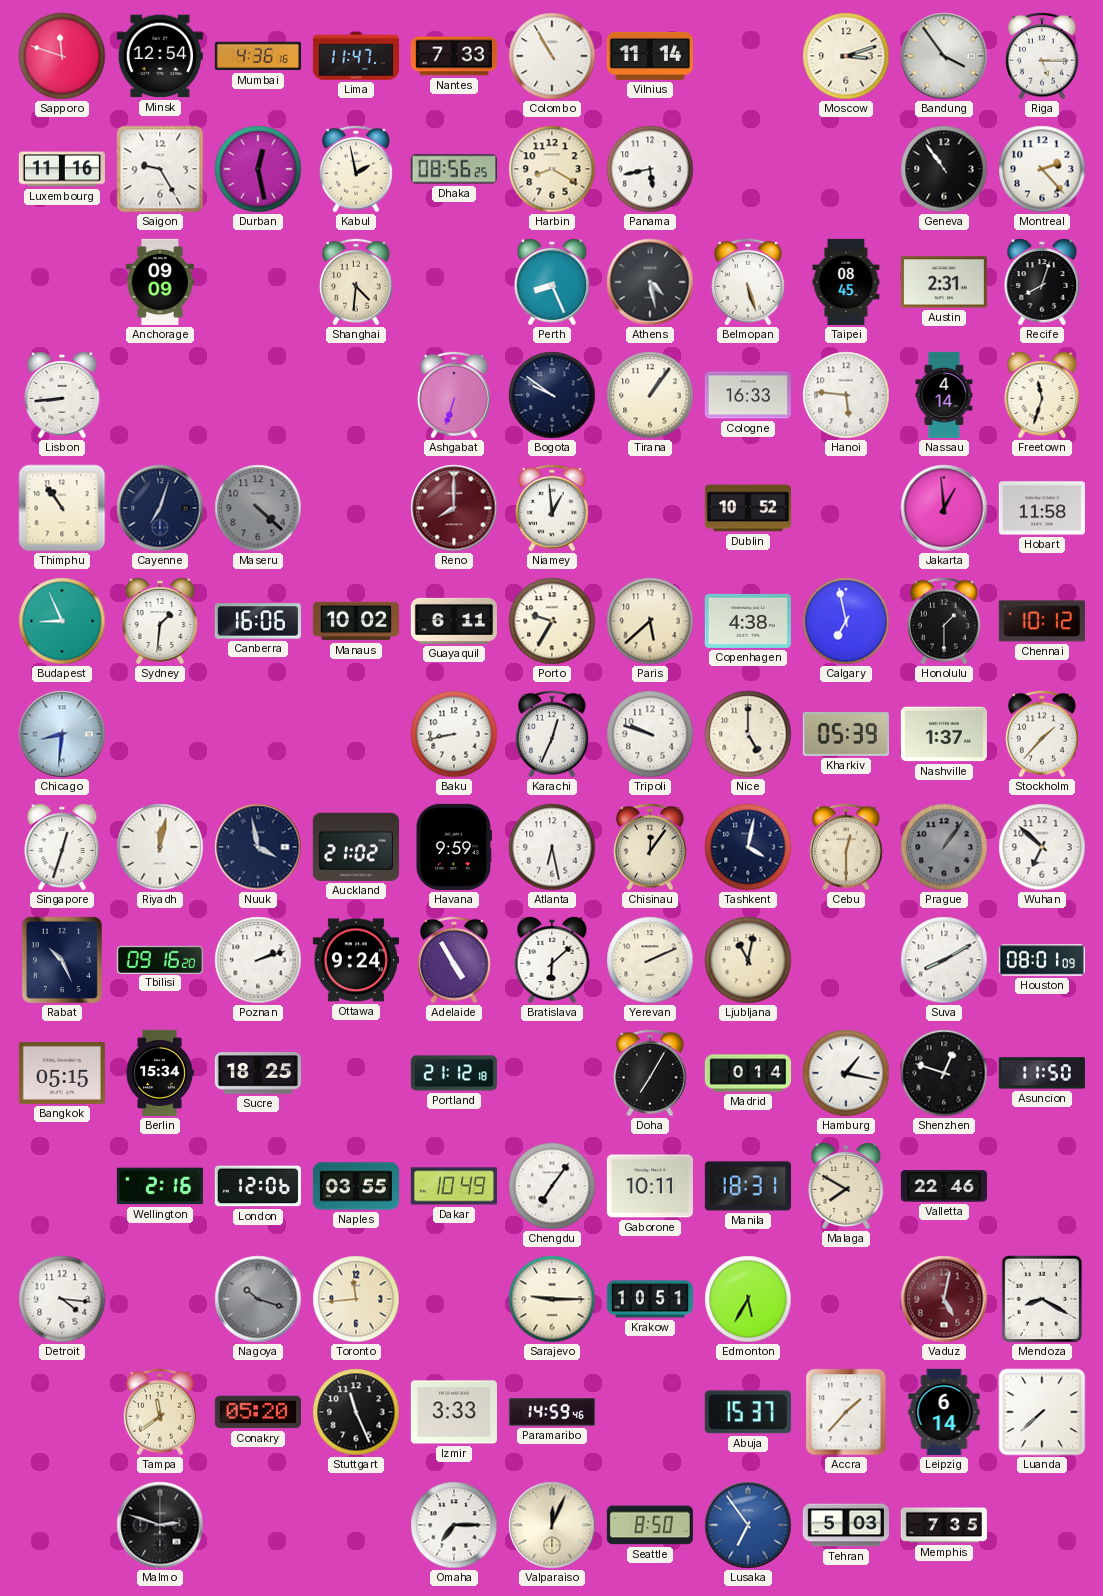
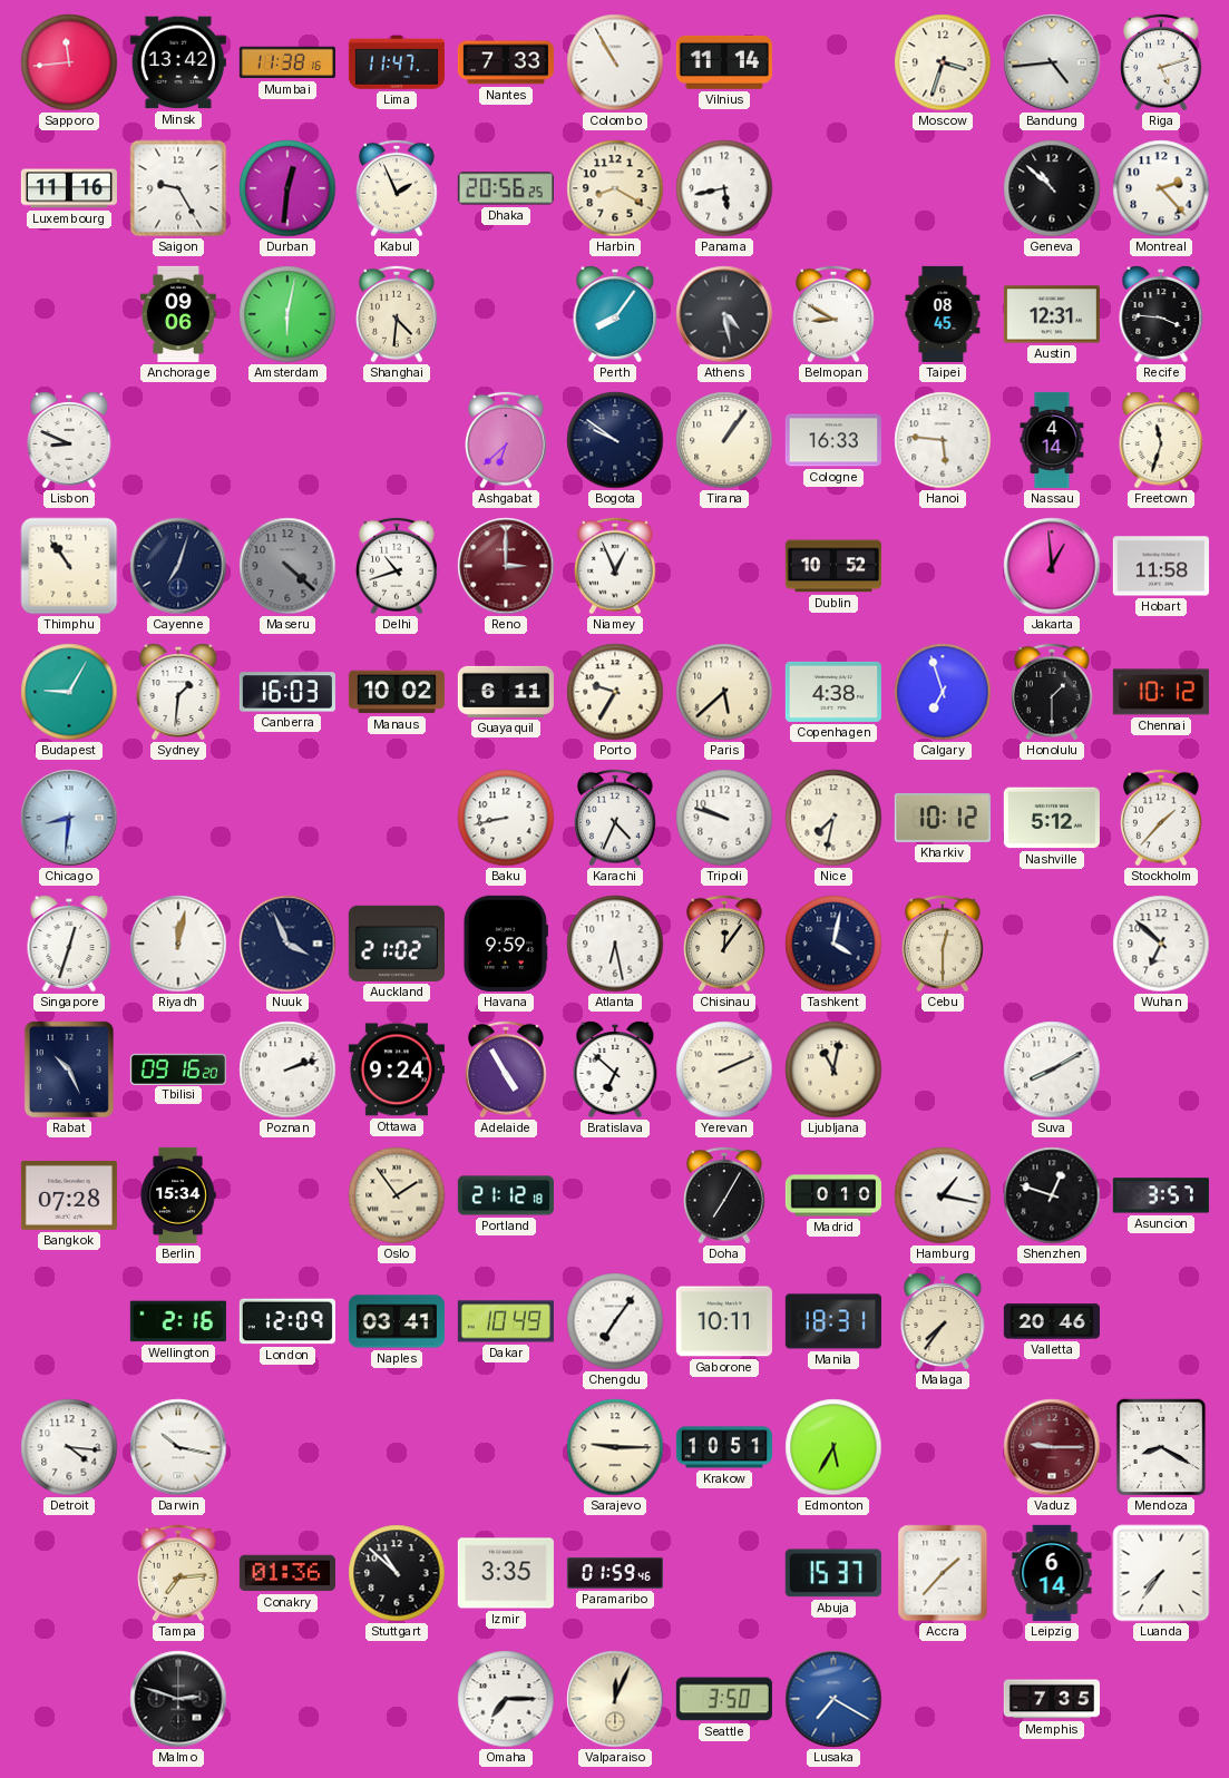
Sapporo: 11:48 -> 11:44
Minsk: 12:54 -> 13:42
Mumbai: 4:36 -> 11:38
Moscow: 3:12 -> 3:33
Bandung: 3:54 -> 4:44
Riga: 5:15 -> 5:12
Durban: 12:28 -> 12:31
Kabul: 1:58 -> 1:56
Dhaka: 08:56 -> 20:56
Geneva: 10:54 -> 10:52
Anchorage: 09:09 -> 09:06
Amsterdam: none -> 6:02
Perth: 8:26 -> 8:06
Belmopan: 5:27 -> 8:50
Austin: 2:31 -> 12:31
Recife: 8:03 -> 3:46
Lisbon: 8:44 -> 8:49
Ashgabat: 6:33 -> 6:38
Delhi: none -> 10:42
Reno: 8:00 -> 3:00
Niamey: 12:59 -> 12:56
Budapest: 8:56 -> 9:05
Canberra: 16:06 -> 16:03
Calgary: 6:58 -> 6:57
Karachi: 12:34 -> 4:34
Nice: 5:00 -> 7:32
Kharkiv: 05:39 -> 10:12
Nashville: 1:37 -> 5:12
Nuuk: 3:58 -> 3:56
Prague: 1:06 -> none
Bratislava: 6:08 -> 6:52
Houston: 08:01 -> none
Bangkok: 05:15 -> 07:28
Sucre: 18:25 -> none
Oslo: none -> 1:54
Madrid: 0:14 -> 0:10
Asuncion: 11:50 -> 3:57
London: 12:06 -> 12:09
Naples: 03:55 -> 03:41
Malaga: 7:50 -> 7:36
Valletta: 22:46 -> 20:46
Darwin: none -> 10:17
Nagoya: 10:18 -> none
Toronto: 11:44 -> none
Vaduz: 5:02 -> 9:15
Tampa: 11:39 -> 7:14
Conakry: 05:20 -> 01:36
Stuttgart: 11:26 -> 10:52
Izmir: 3:33 -> 3:35
Paramaribo: 14:59 -> 01:59
Luanda: 7:38 -> 7:36
Seattle: 8:50 -> 3:50
Lusaka: 6:54 -> 7:20
Tehran: 5:03 -> none
